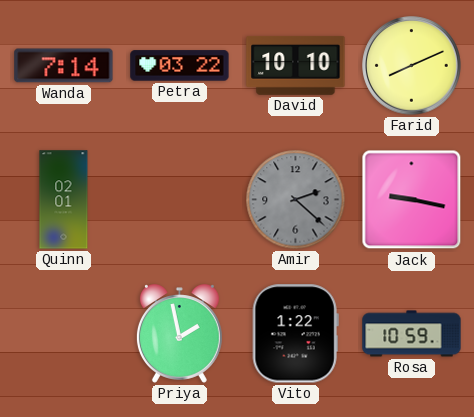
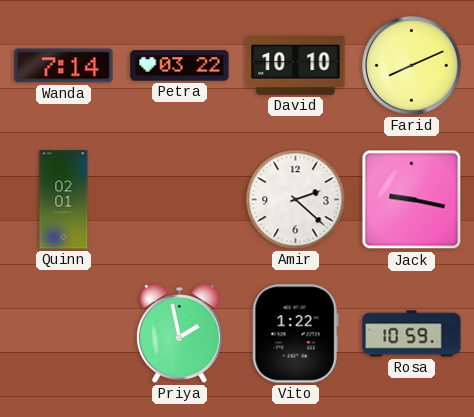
Amir dial: grey -> white
